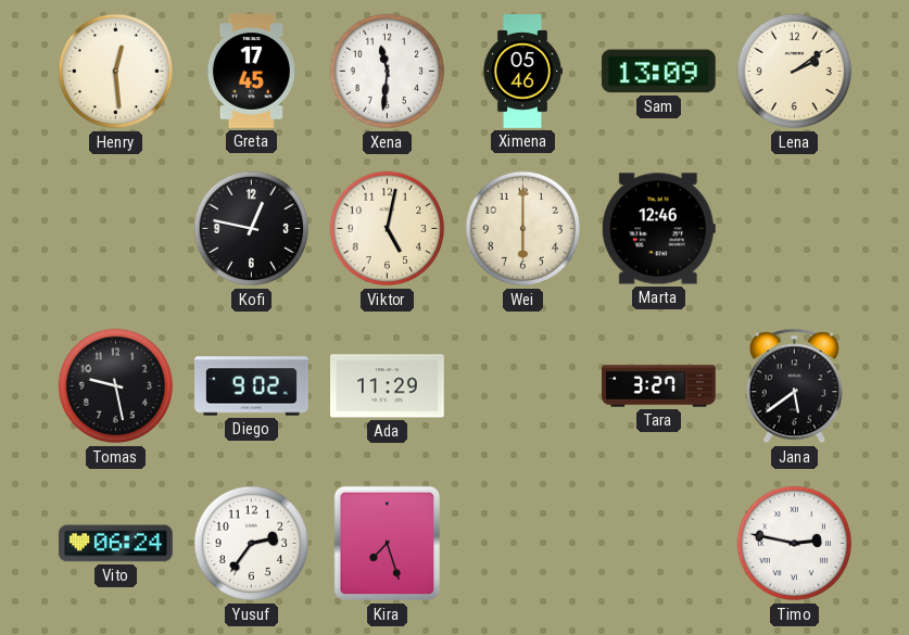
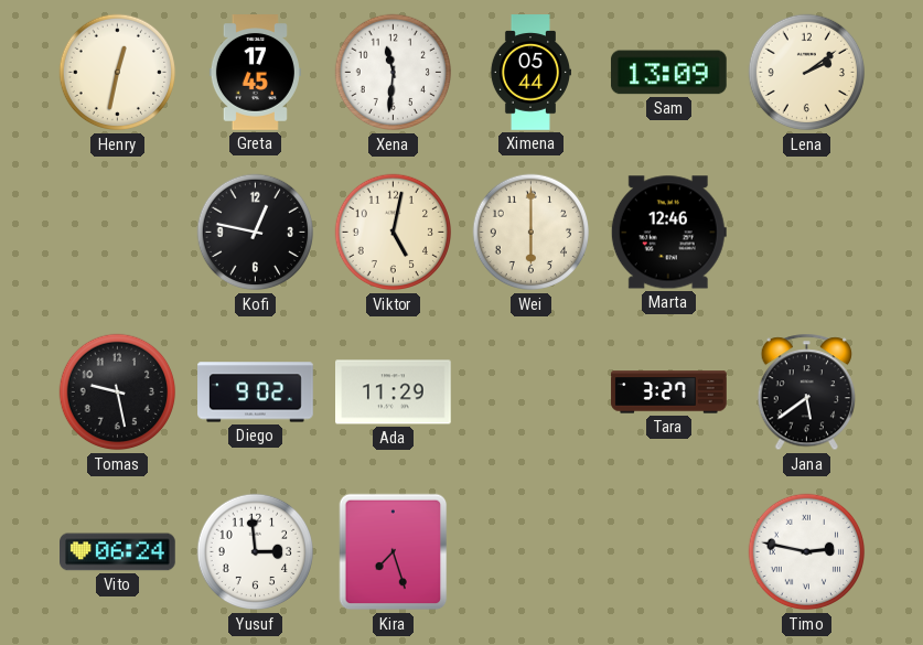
Henry: 12:29 -> 12:32
Ximena: 05:46 -> 05:44
Yusuf: 2:36 -> 2:59
